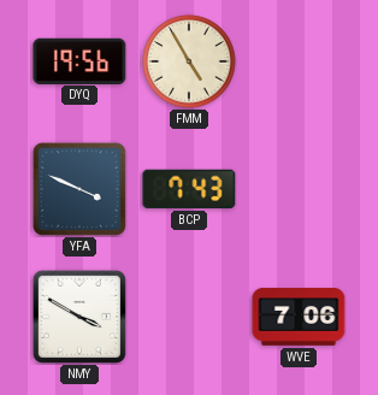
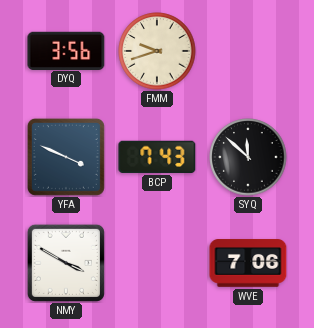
DYQ: 19:56 -> 3:56
FMM: 4:55 -> 9:42
SYQ: none -> 11:52
